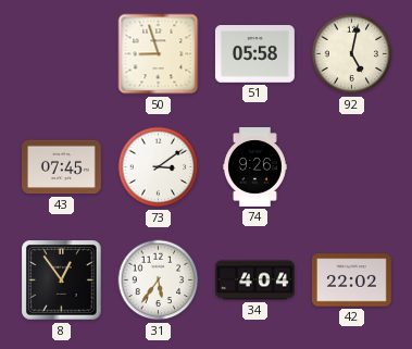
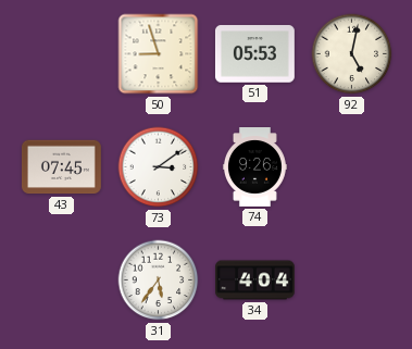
51: 05:58 -> 05:53
8: 12:54 -> none
42: 22:02 -> none
